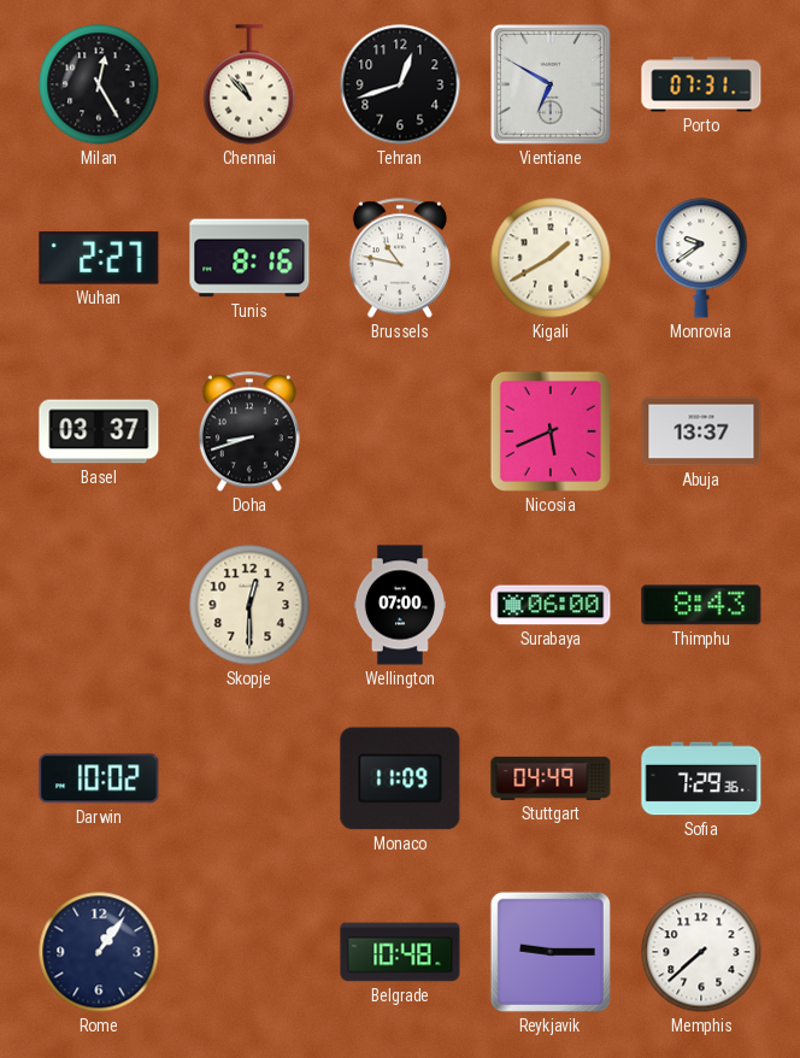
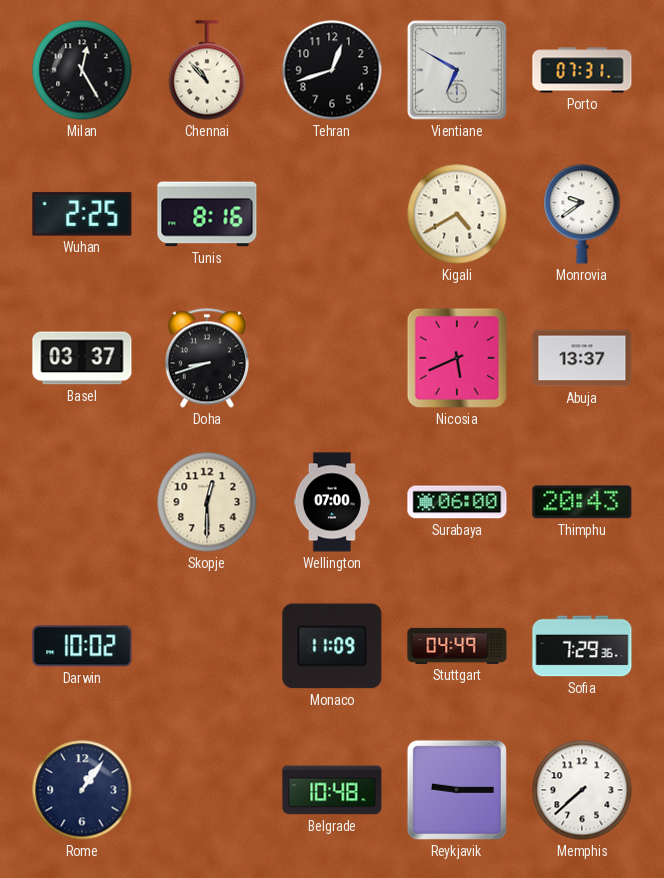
Wuhan: 2:27 -> 2:25
Brussels: 10:47 -> none
Kigali: 1:40 -> 4:40
Thimphu: 8:43 -> 20:43
